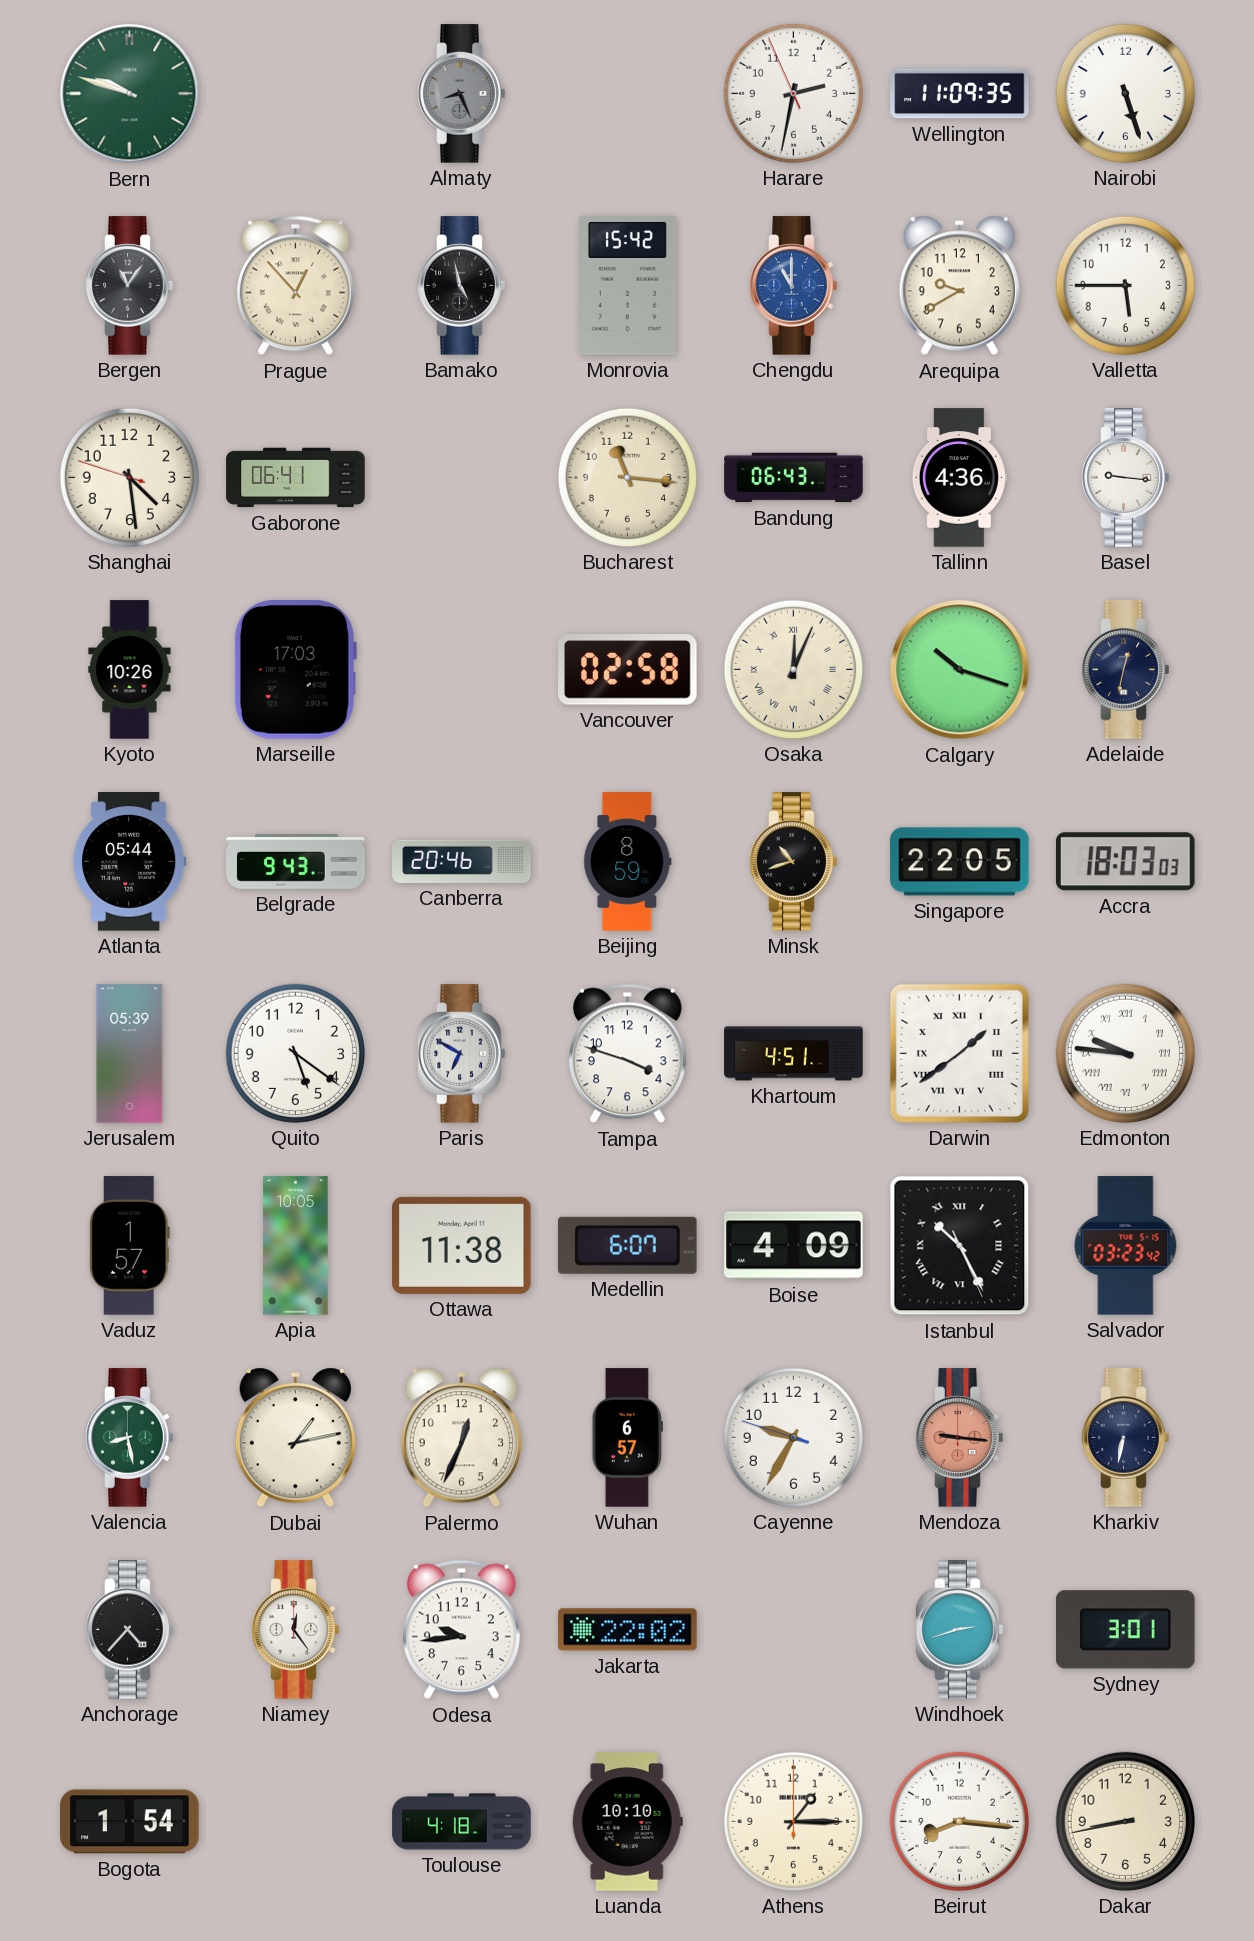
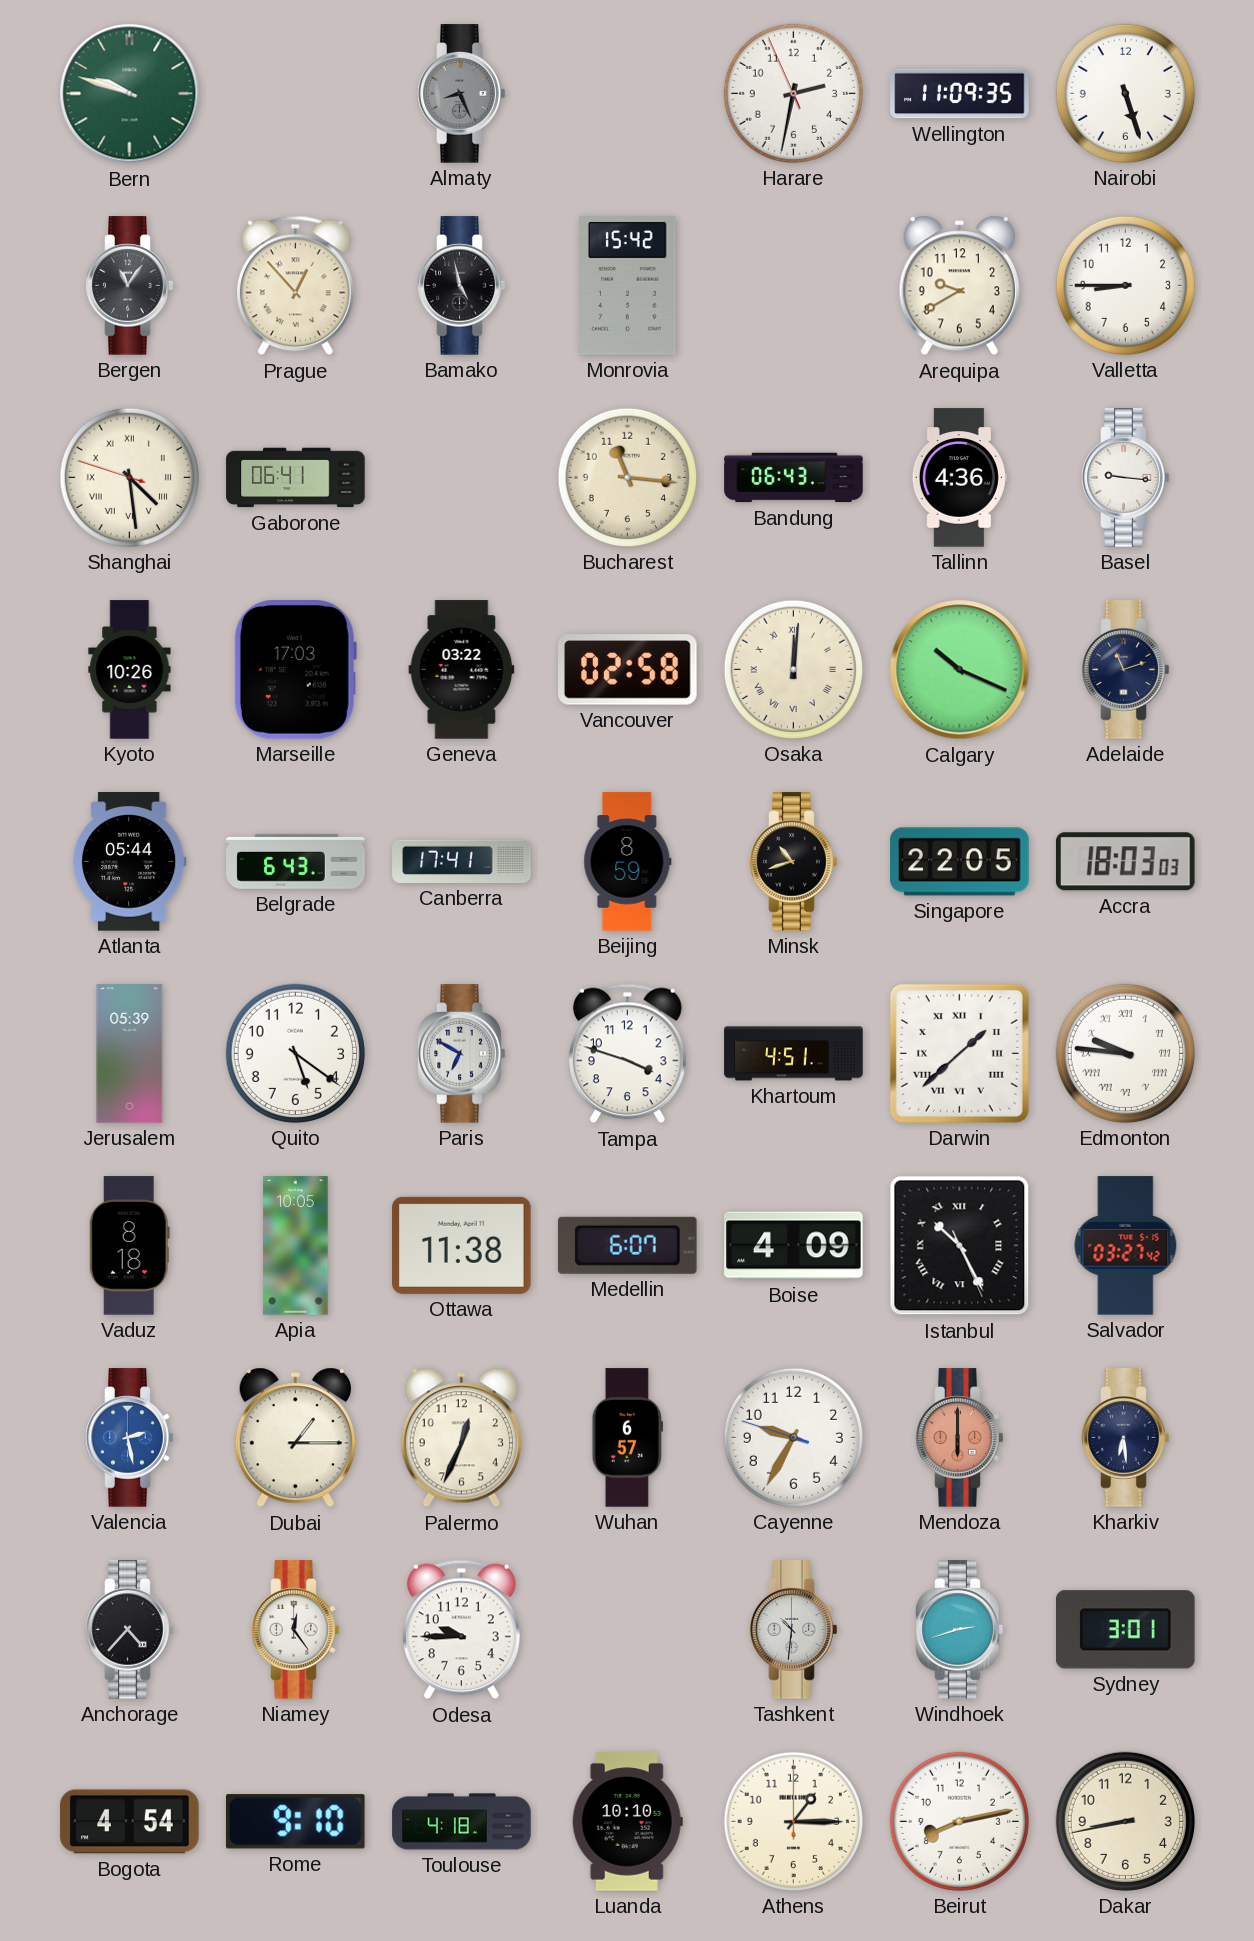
Chengdu: 11:00 -> none
Valletta: 5:45 -> 8:45
Shanghai numerals: Arabic -> Roman
Geneva: none -> 03:22
Osaka: 12:04 -> 12:01
Calgary: 10:18 -> 10:19
Adelaide: 12:32 -> 11:12
Belgrade: 9:43 -> 6:43
Canberra: 20:46 -> 17:41
Darwin: 1:39 -> 1:38
Vaduz: 1:57 -> 8:18
Salvador: 03:23 -> 03:27
Valencia: 8:28 -> 2:28
Valencia dial: green -> blue
Dubai: 1:13 -> 1:15
Mendoza: 9:16 -> 6:00
Kharkiv: 6:32 -> 6:29
Odesa: 9:44 -> 9:45
Jakarta: 22:02 -> none
Tashkent: none -> 10:31
Bogota: 1:54 -> 4:54
Rome: none -> 9:10
Beirut: 8:16 -> 8:13
